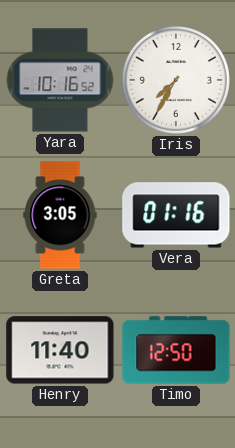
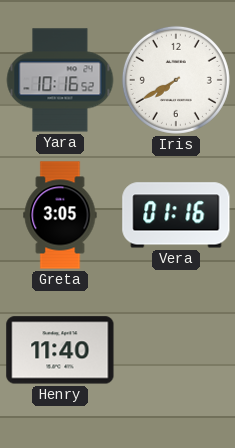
Iris: 7:35 -> 7:40
Timo: 12:50 -> none
